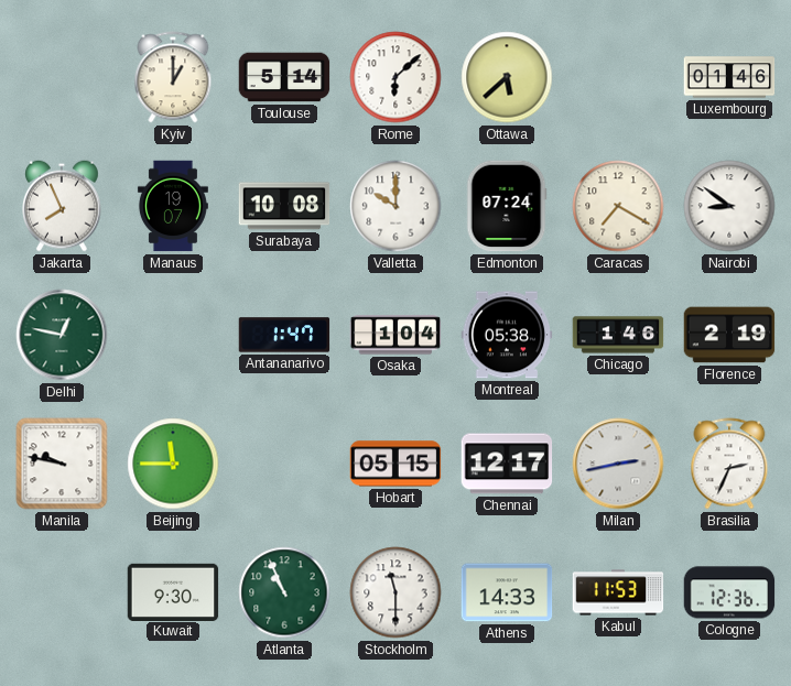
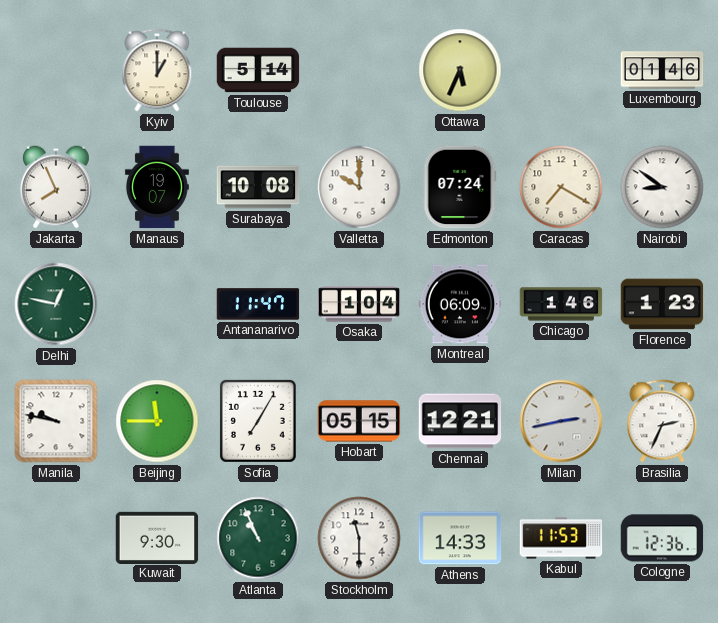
Rome: 6:08 -> none
Ottawa: 5:38 -> 5:34
Antananarivo: 1:47 -> 11:47
Montreal: 05:38 -> 06:09
Florence: 2:19 -> 1:23
Sofia: none -> 7:05
Chennai: 12:17 -> 12:21
